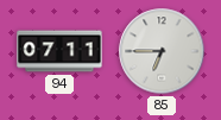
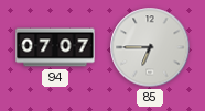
94: 07:11 -> 07:07
